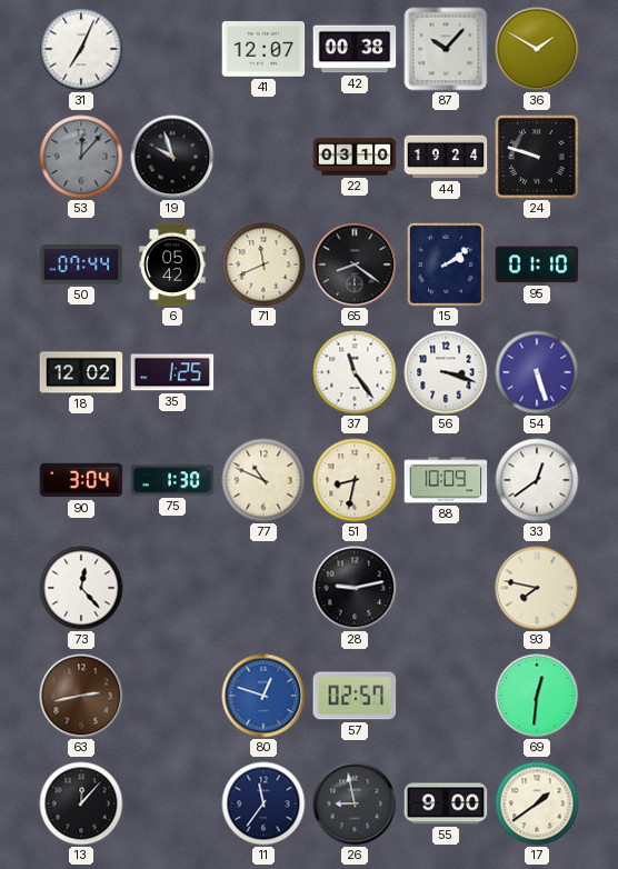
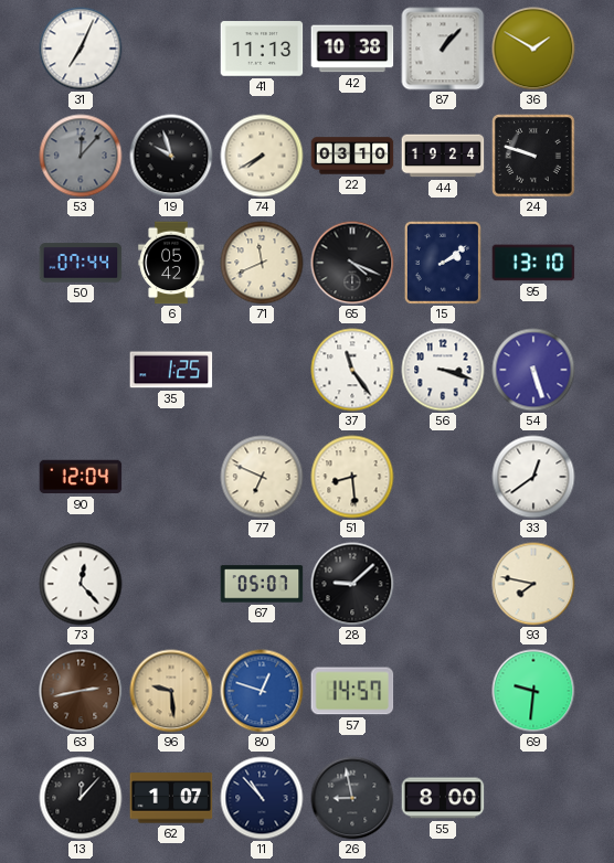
41: 12:07 -> 11:13
42: 00:38 -> 10:38
87: 10:07 -> 1:07
74: none -> 7:40
65: 8:21 -> 4:19
95: 01:10 -> 13:10
18: 12:02 -> none
90: 3:04 -> 12:04
75: 1:30 -> none
77: 10:49 -> 6:49
51: 8:32 -> 8:29
88: 10:09 -> none
67: none -> 05:07
28: 9:13 -> 9:08
96: none -> 9:29
57: 02:57 -> 14:57
69: 12:31 -> 9:31
62: none -> 1:07
11: 11:36 -> 10:53
55: 9:00 -> 8:00
17: 1:39 -> none
